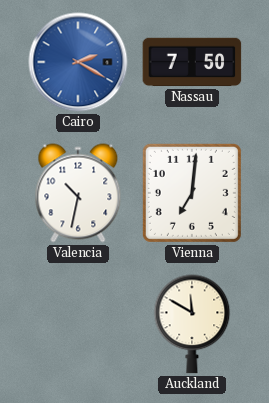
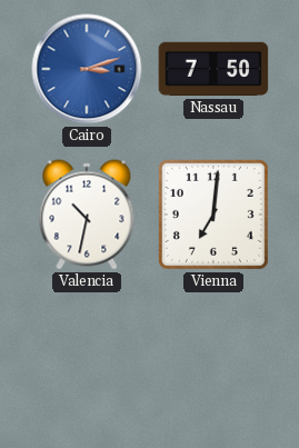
Cairo: 2:20 -> 3:12
Auckland: 11:50 -> none
